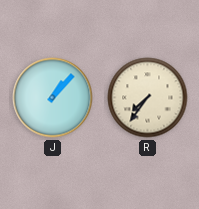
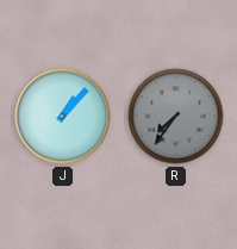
R dial: cream -> grey
